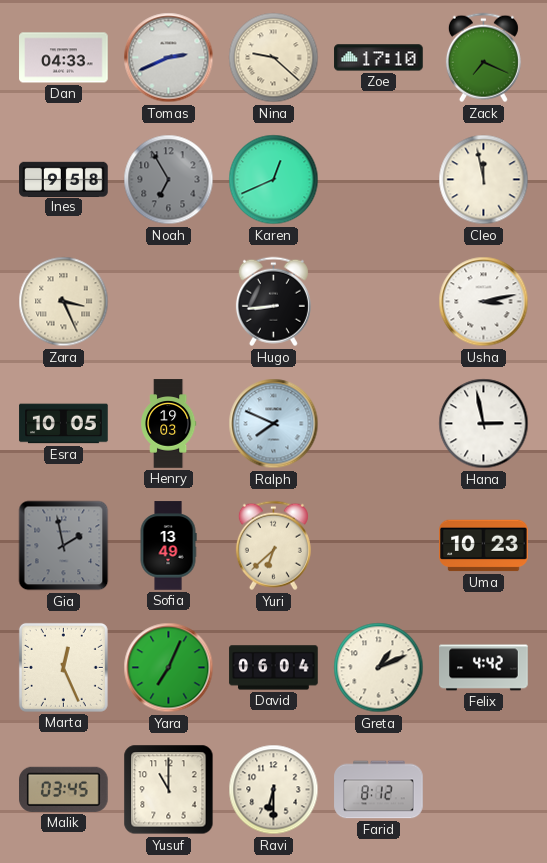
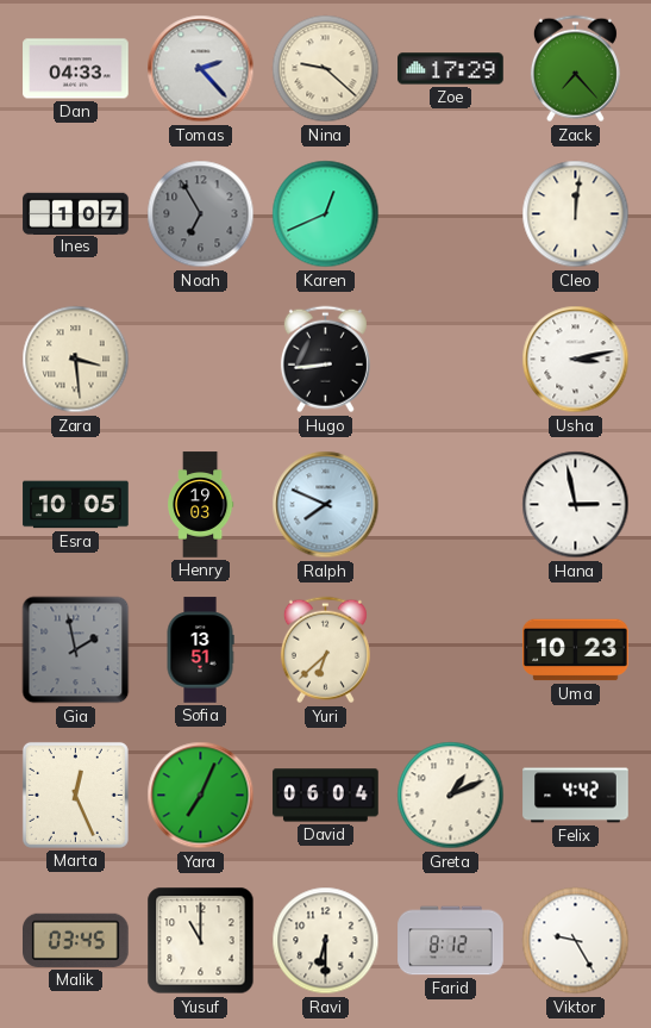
Tomas: 2:41 -> 2:23
Zoe: 17:10 -> 17:29
Zack: 7:19 -> 7:23
Ines: 9:58 -> 1:07
Cleo: 11:58 -> 12:01
Zara: 3:26 -> 3:29
Sofia: 13:49 -> 13:51
Viktor: none -> 9:25
